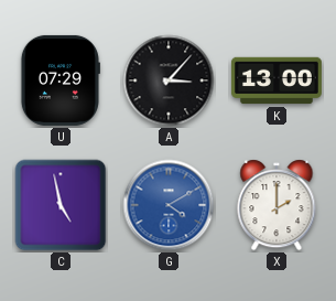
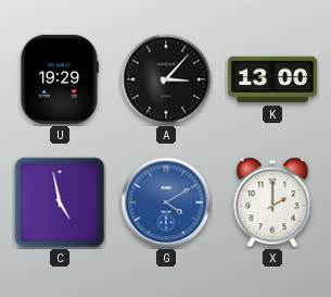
U: 07:29 -> 19:29
